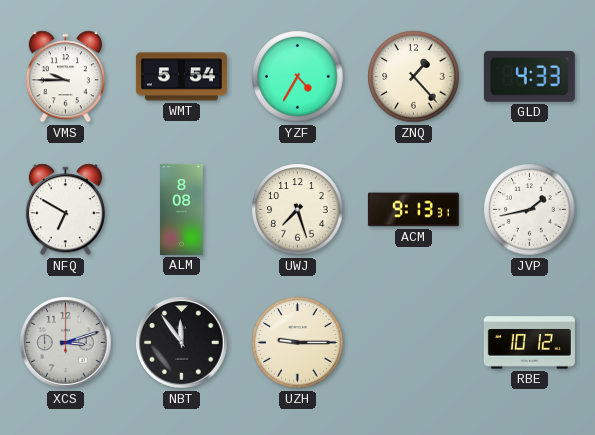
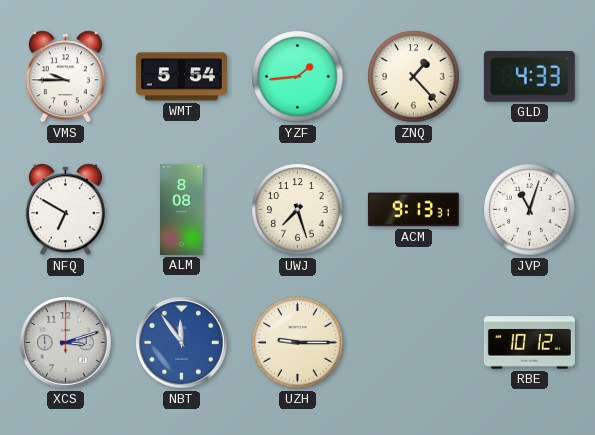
YZF: 4:35 -> 1:44
JVP: 1:43 -> 11:03
NBT dial: black -> blue
